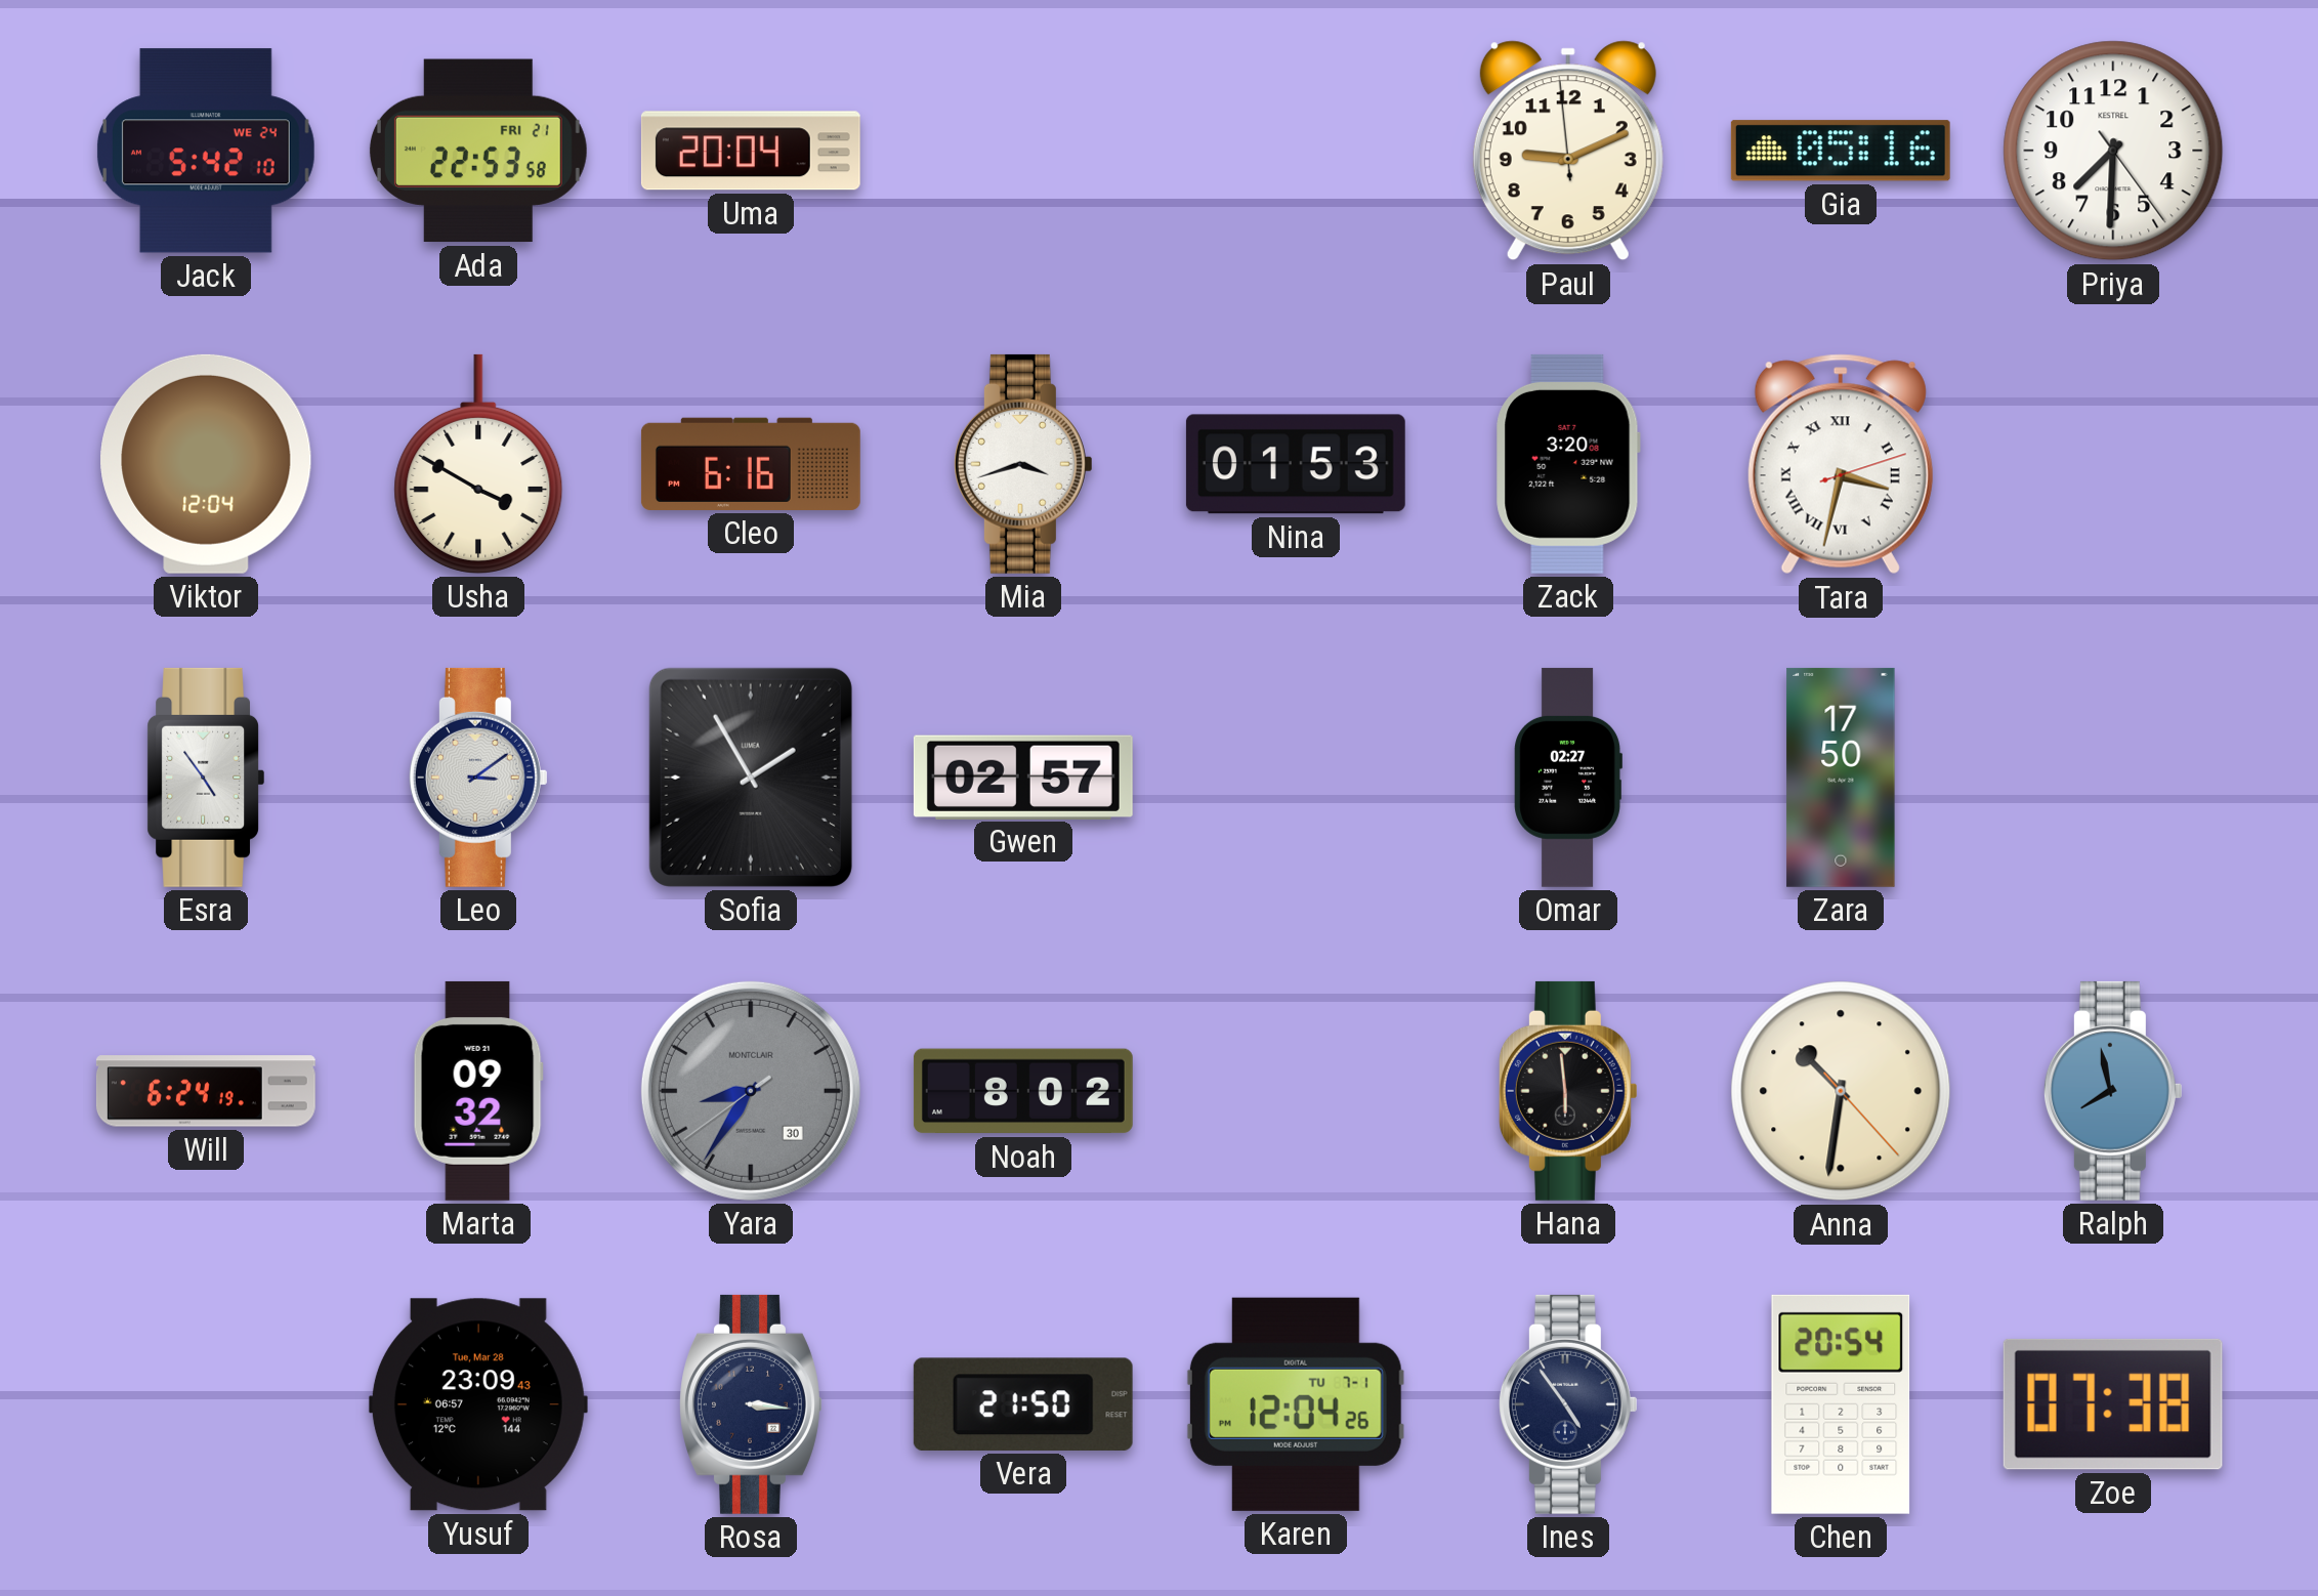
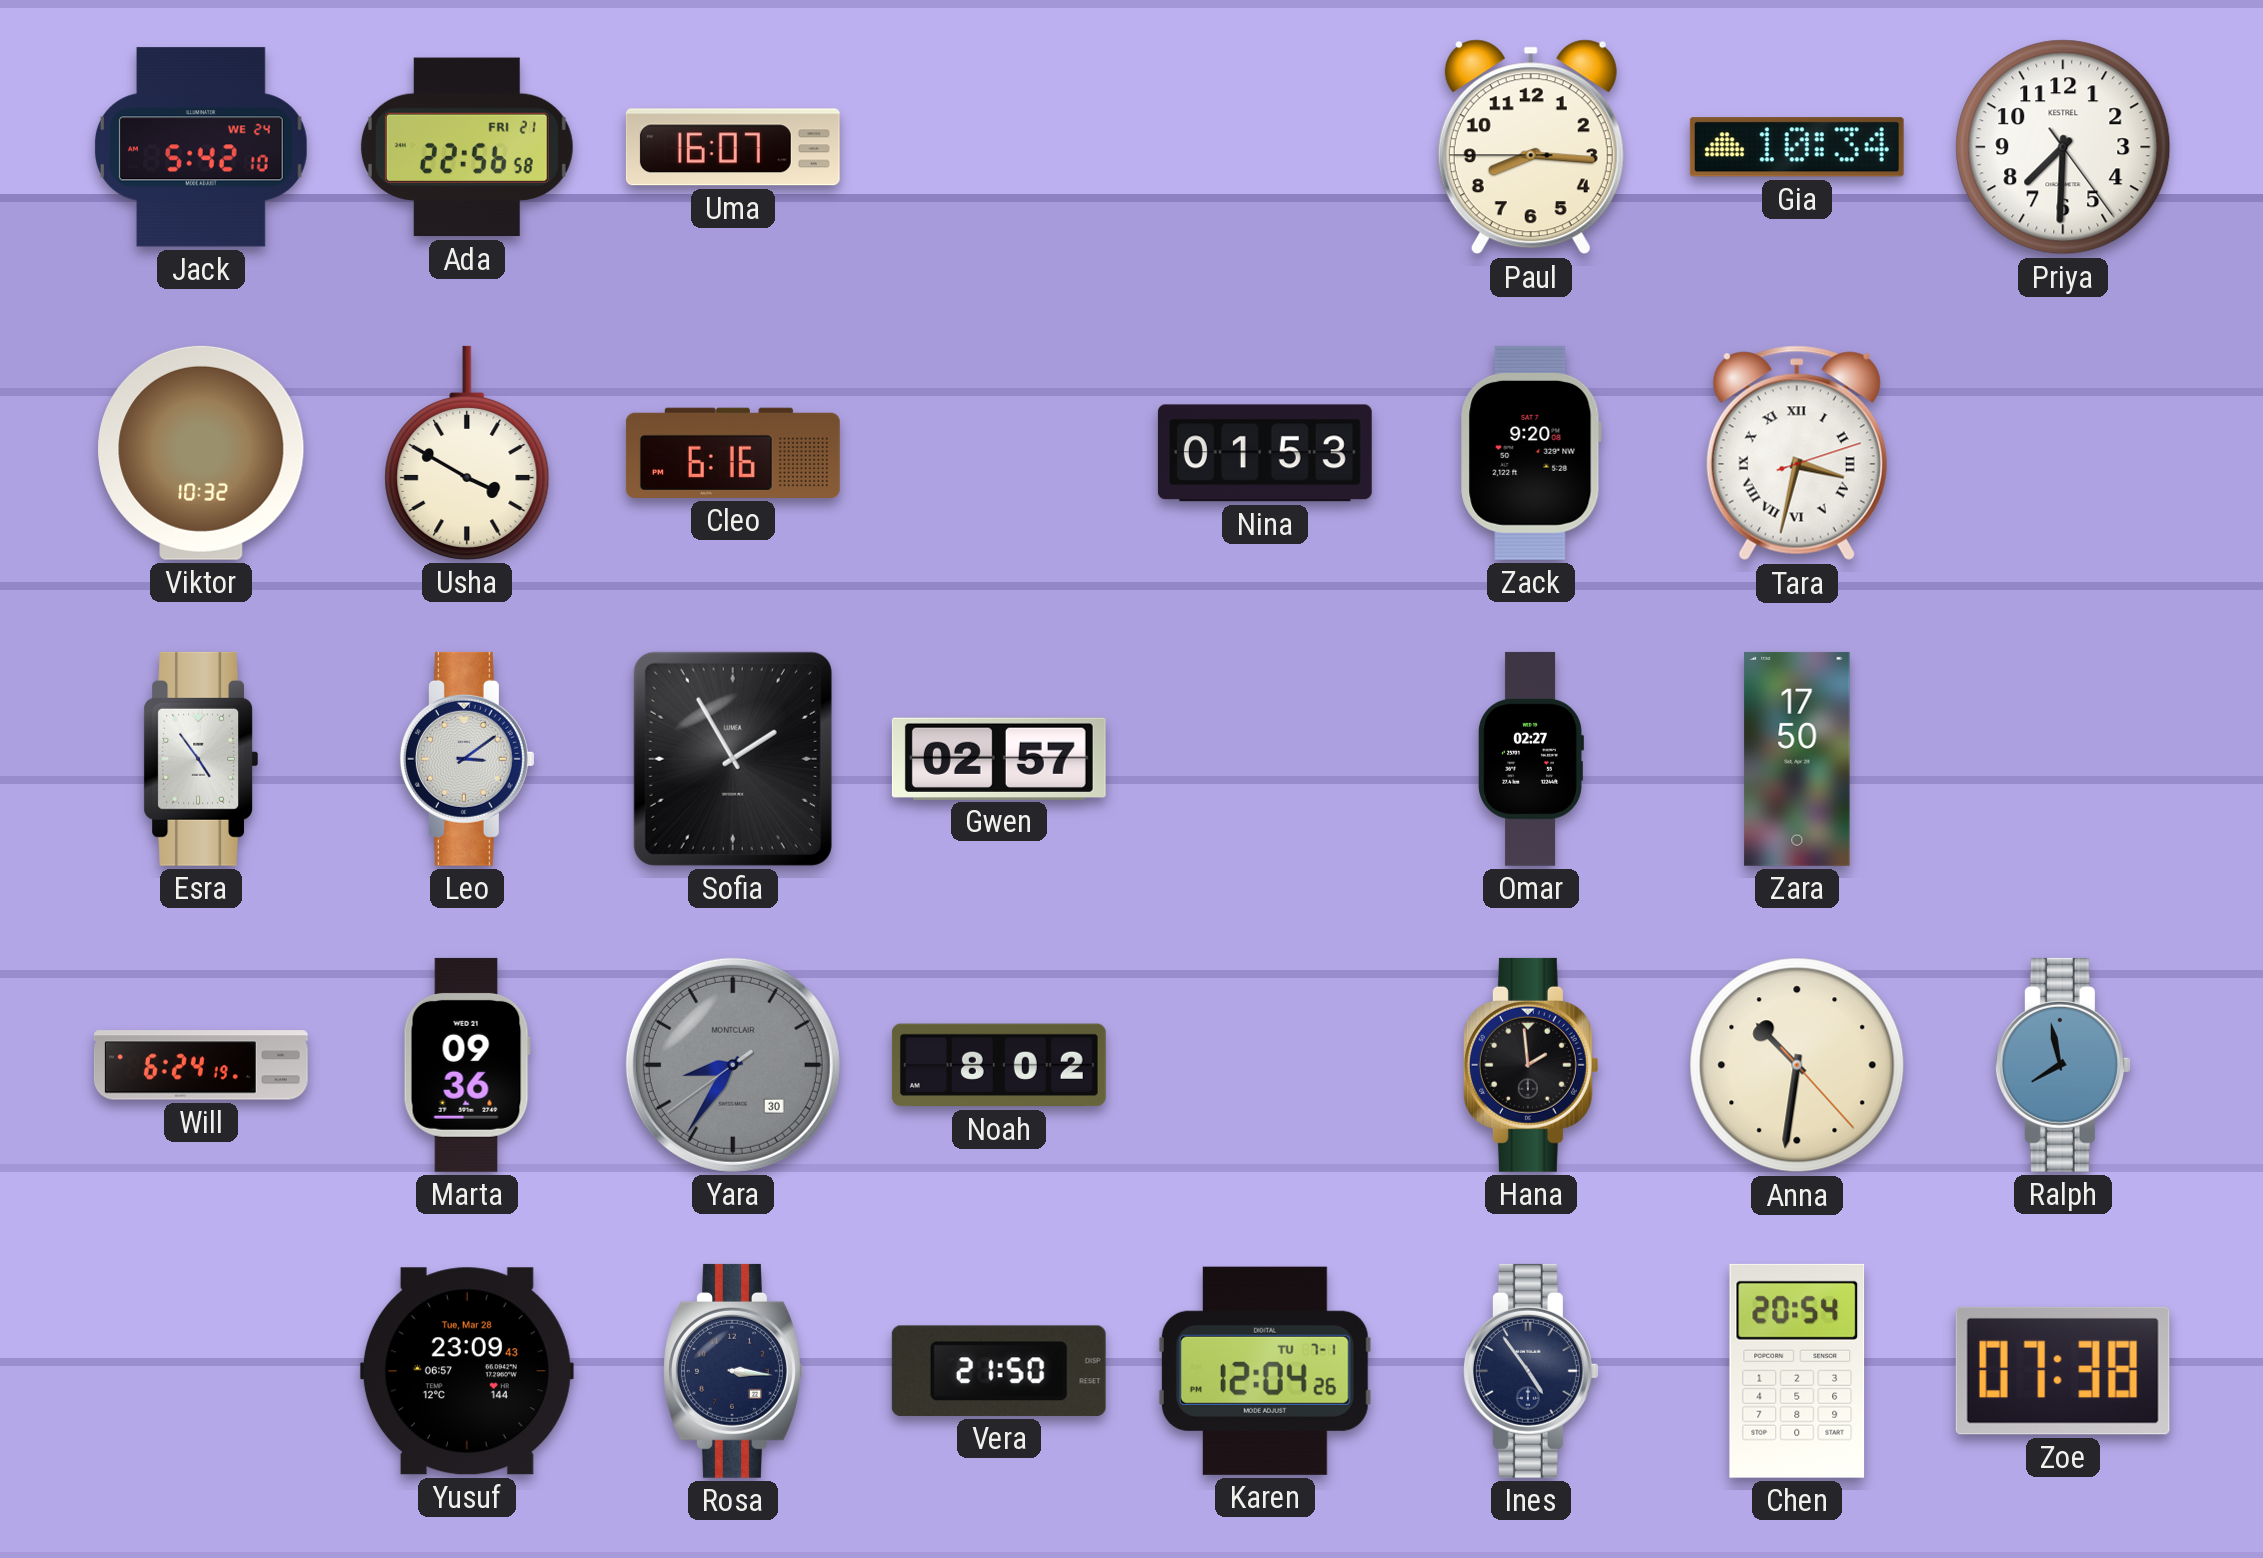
Ada: 22:53 -> 22:56
Uma: 20:04 -> 16:07
Paul: 9:10 -> 8:15
Gia: 05:16 -> 10:34
Viktor: 12:04 -> 10:32
Mia: 3:42 -> none
Zack: 3:20 -> 9:20
Marta: 09:32 -> 09:36
Hana: 5:59 -> 1:59
